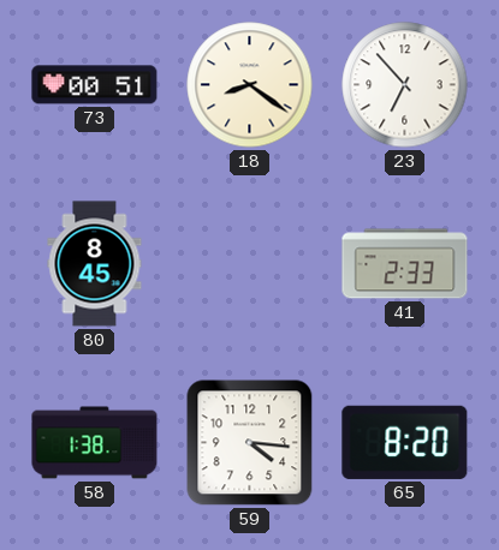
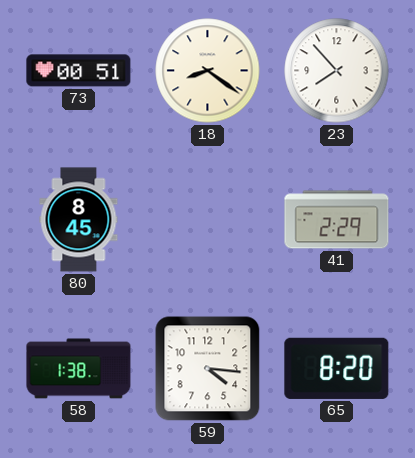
23: 6:53 -> 7:53
41: 2:33 -> 2:29
